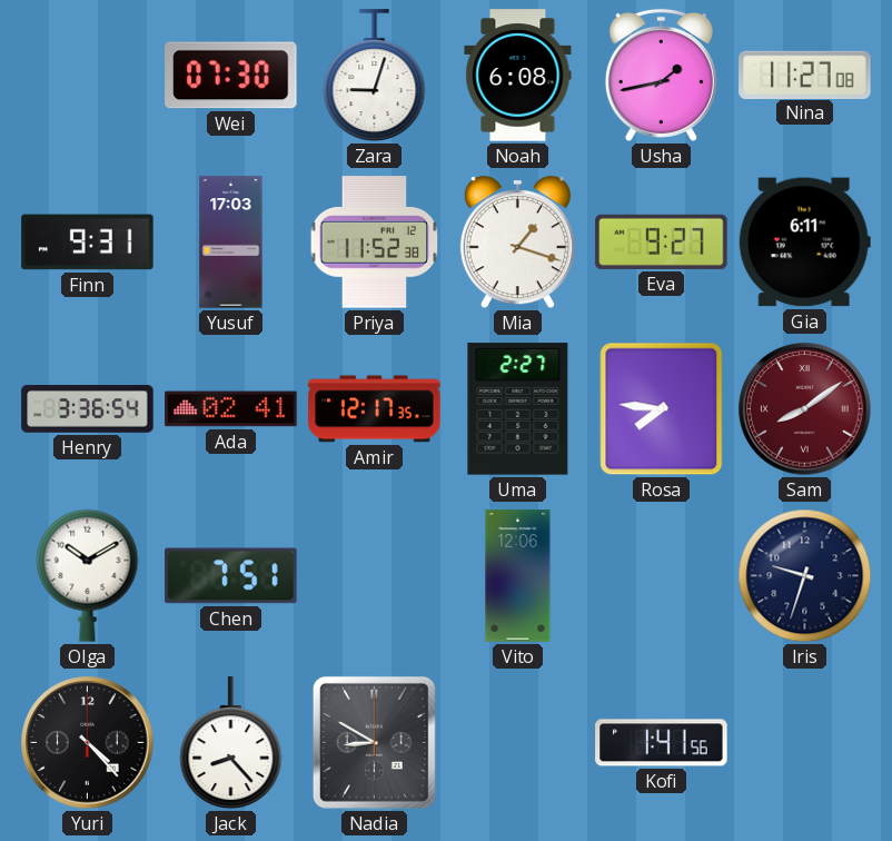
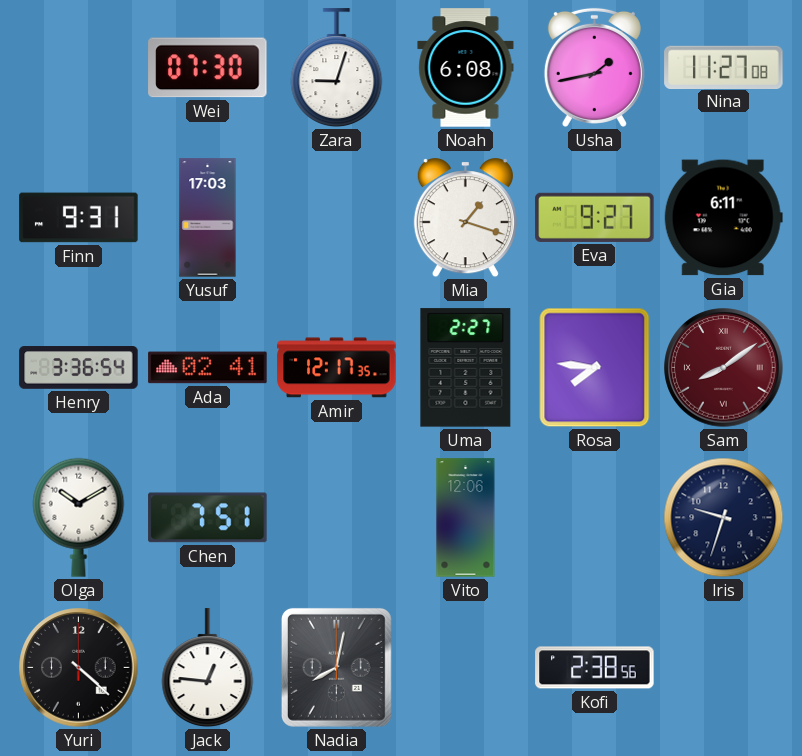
Priya: 11:52 -> none
Yuri: 4:23 -> 4:22
Jack: 8:23 -> 12:46
Nadia: 8:50 -> 8:02
Kofi: 1:41 -> 2:38
